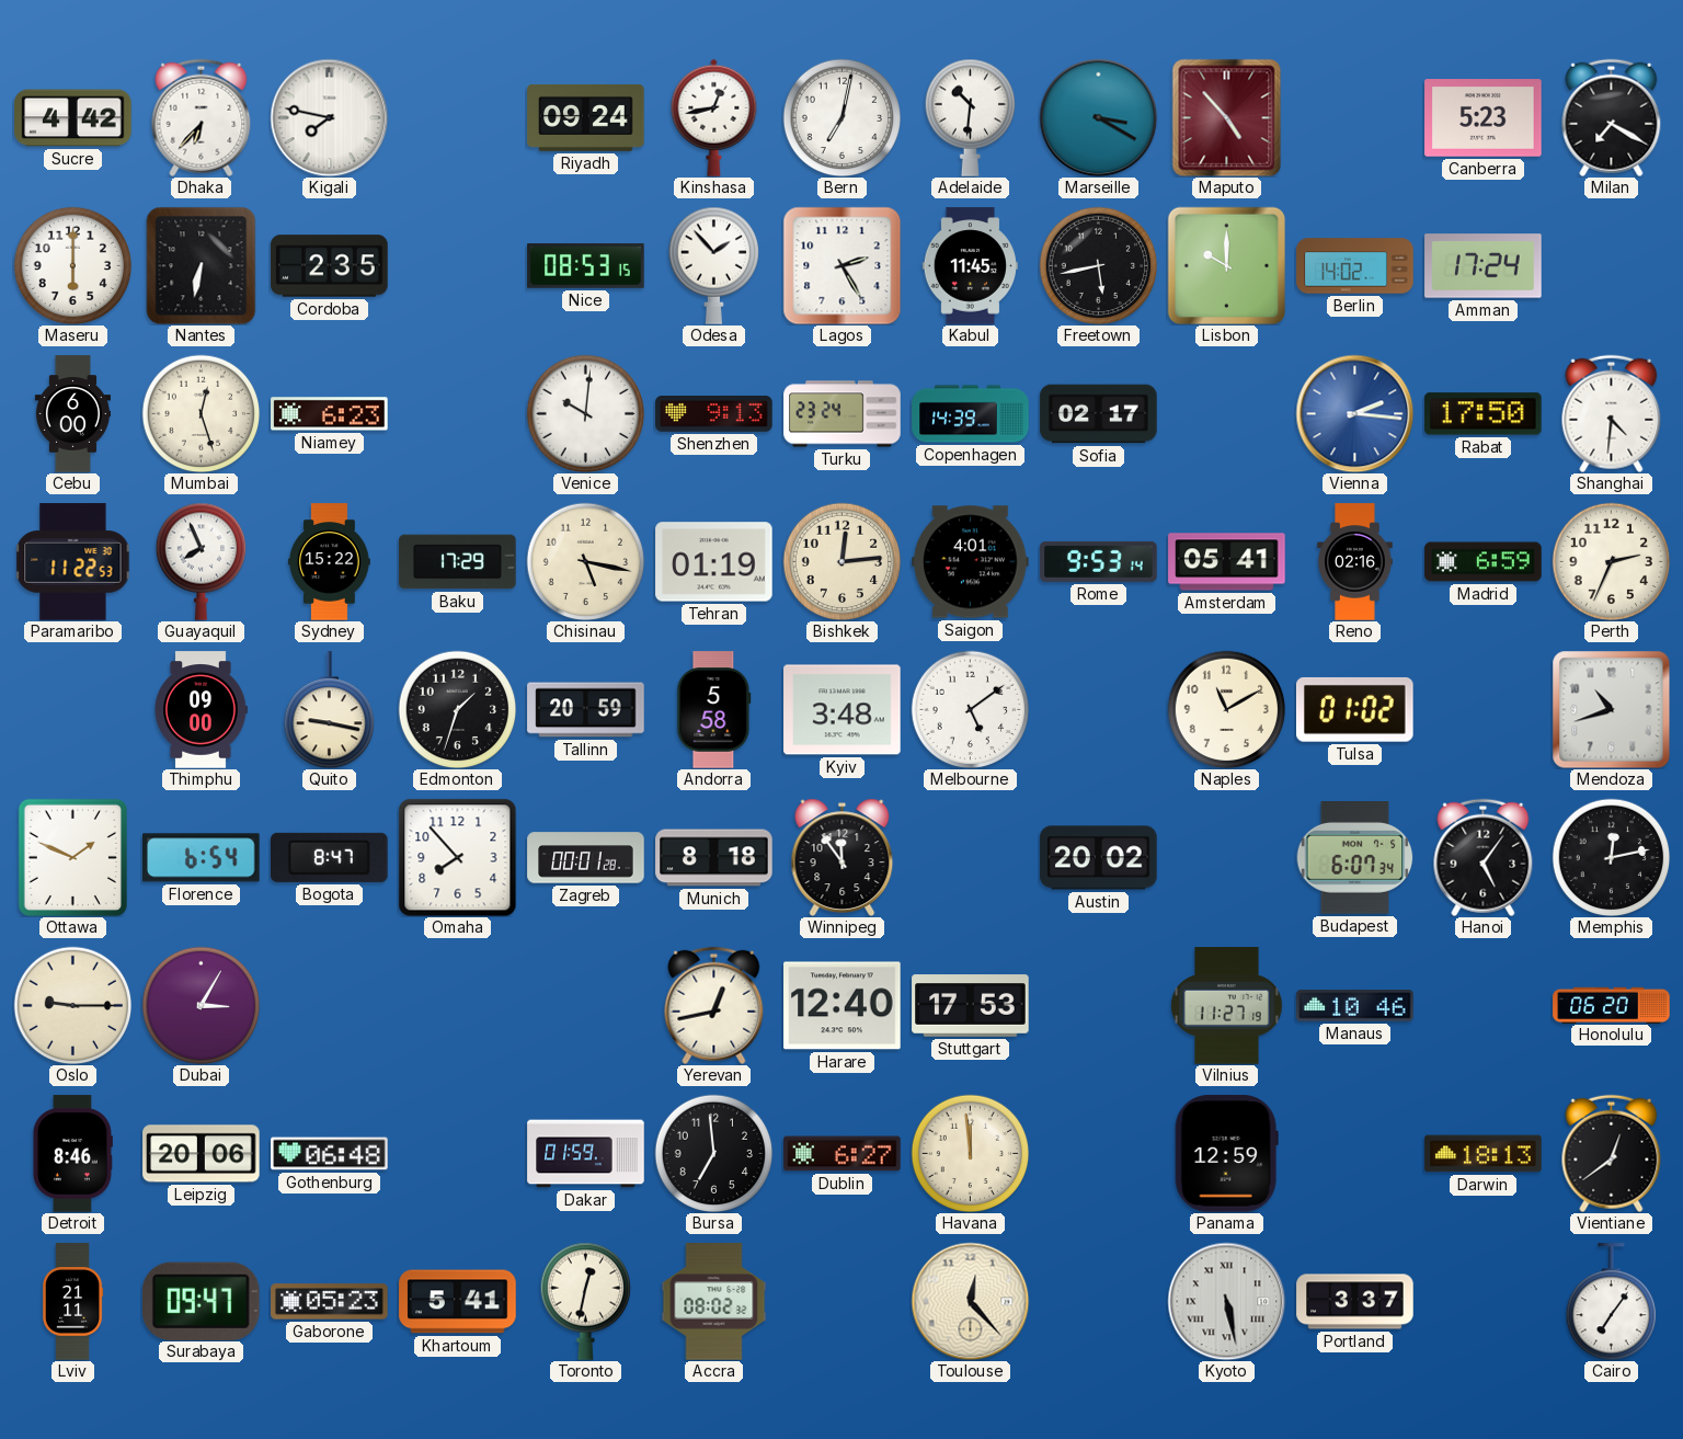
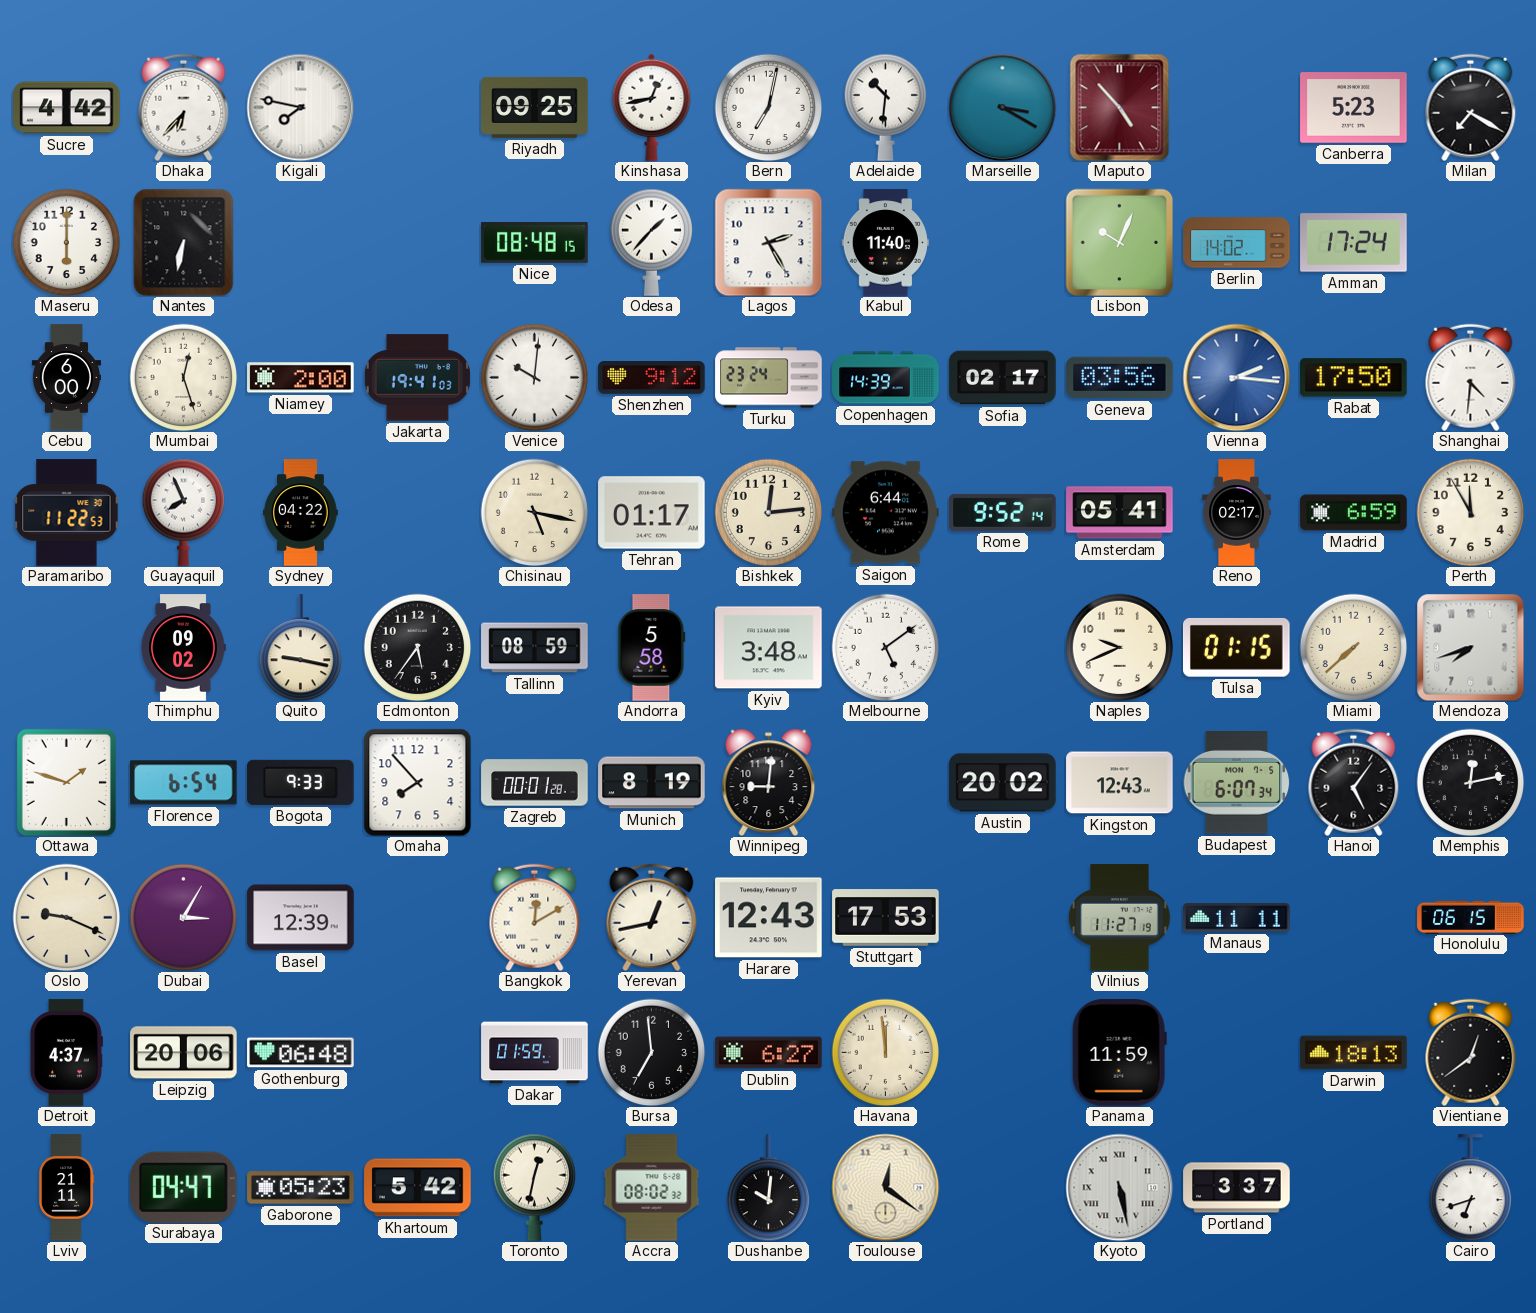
Riyadh: 09:24 -> 09:25
Cordoba: 2:35 -> none
Nice: 08:53 -> 08:48
Odesa: 1:53 -> 1:37
Kabul: 11:45 -> 11:40
Freetown: 5:43 -> none
Lisbon: 10:00 -> 10:04
Niamey: 6:23 -> 2:00
Jakarta: none -> 19:41
Shenzhen: 9:13 -> 9:12
Geneva: none -> 03:56
Sydney: 15:22 -> 04:22
Baku: 17:29 -> none
Tehran: 01:19 -> 01:17
Saigon: 4:01 -> 6:44
Rome: 9:53 -> 9:52
Reno: 02:16 -> 02:17
Perth: 2:34 -> 11:55
Thimphu: 09:00 -> 09:02
Edmonton: 1:33 -> 5:36
Tallinn: 20:59 -> 08:59
Naples: 11:10 -> 9:41
Tulsa: 01:02 -> 01:15
Miami: none -> 7:38
Mendoza: 10:42 -> 7:42
Ottawa: 1:49 -> 1:48
Bogota: 8:47 -> 9:33
Munich: 8:18 -> 8:19
Winnipeg: 11:54 -> 9:01
Kingston: none -> 12:43
Oslo: 9:15 -> 9:19
Basel: none -> 12:39
Bangkok: none -> 12:10
Harare: 12:40 -> 12:43
Manaus: 10:46 -> 11:11
Honolulu: 06:20 -> 06:15
Detroit: 8:46 -> 4:37
Panama: 12:59 -> 11:59
Surabaya: 09:47 -> 04:47
Khartoum: 5:41 -> 5:42
Dushanbe: none -> 10:01
Toulouse: 12:23 -> 12:21
Cairo: 7:06 -> 6:42
